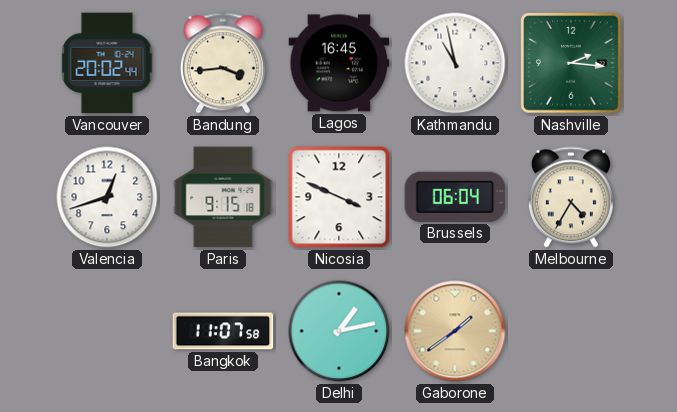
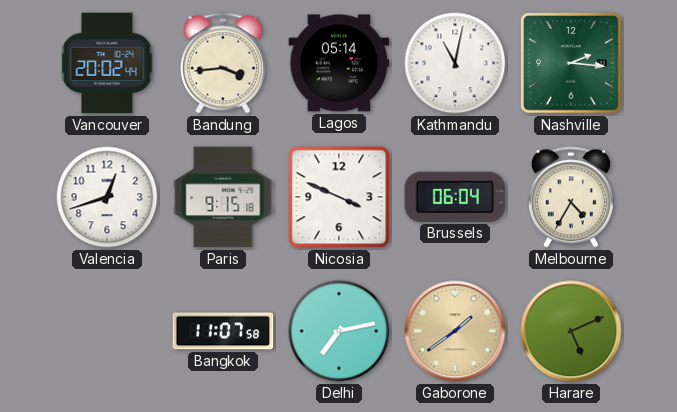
Lagos: 16:45 -> 05:14
Kathmandu: 10:58 -> 11:02
Delhi: 1:13 -> 7:13
Harare: none -> 5:11
